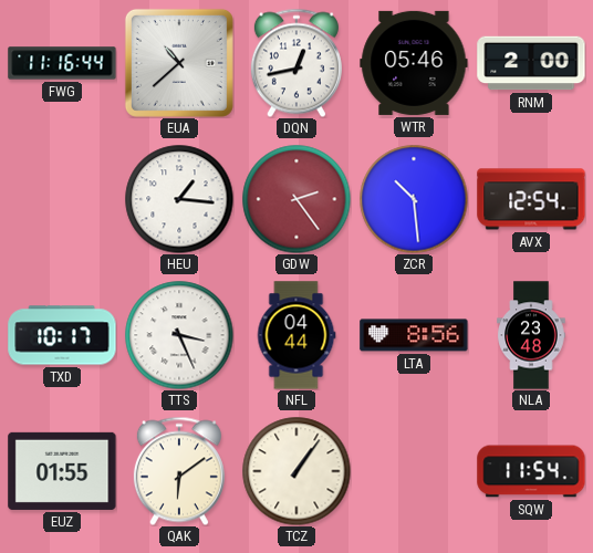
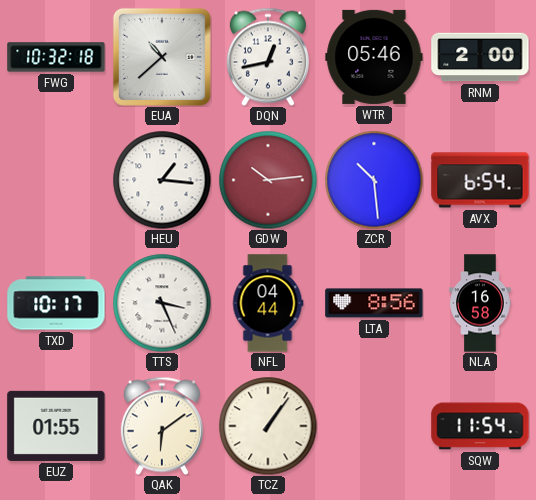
FWG: 11:16 -> 10:32
GDW: 2:24 -> 10:14
AVX: 12:54 -> 6:54
NLA: 23:48 -> 16:58
